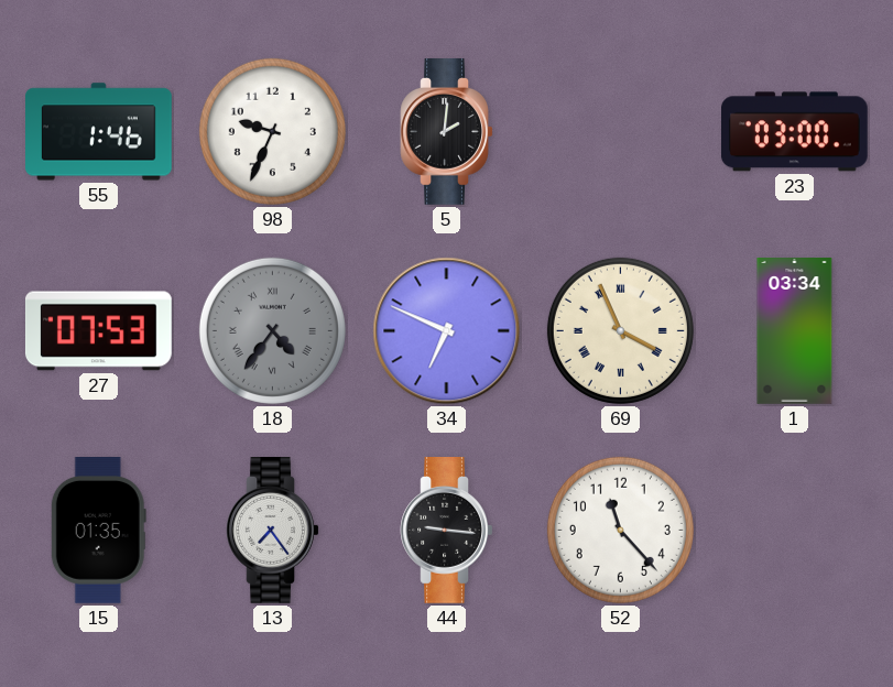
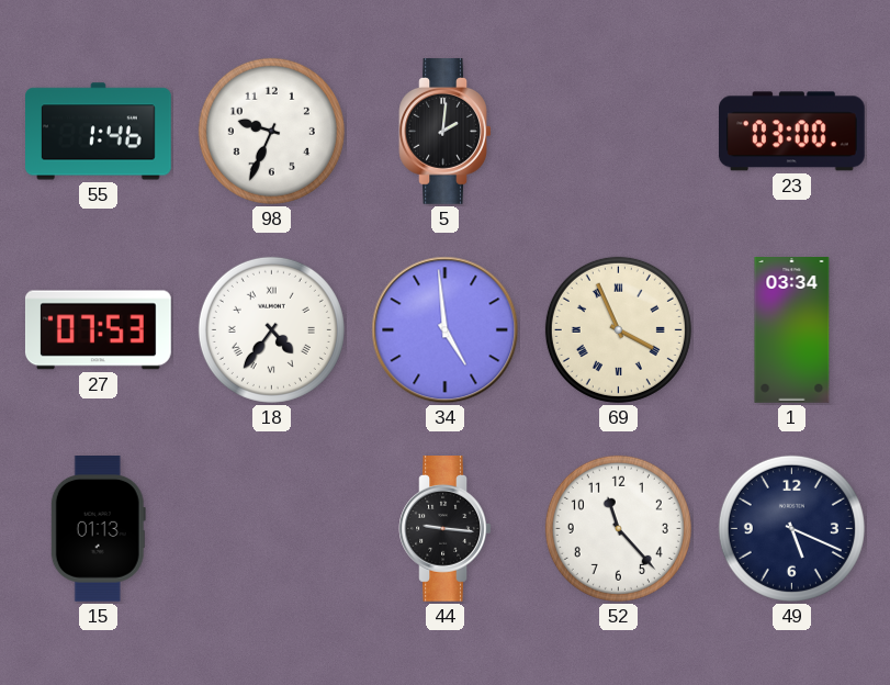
18 dial: grey -> white
34: 6:49 -> 4:59
15: 01:35 -> 01:13
13: 7:24 -> none
49: none -> 5:19
